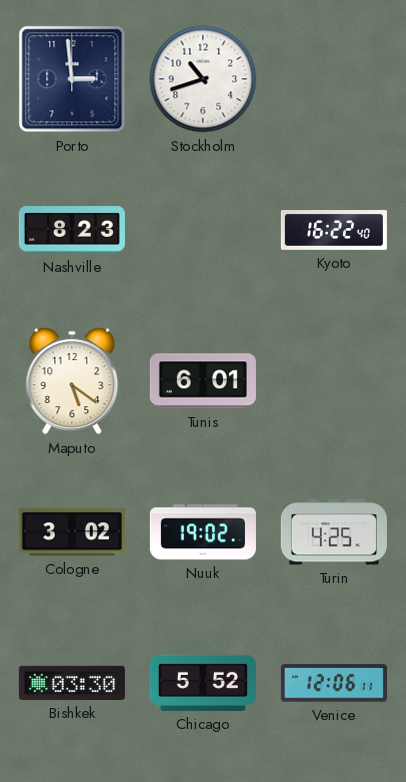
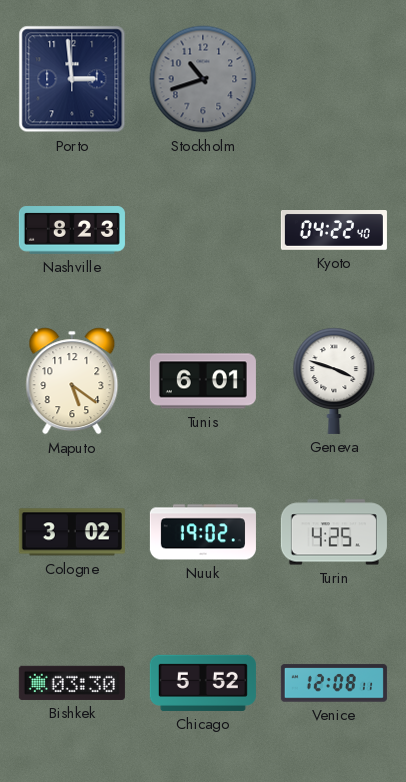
Stockholm dial: white -> grey
Kyoto: 16:22 -> 04:22
Geneva: none -> 3:48
Venice: 12:06 -> 12:08
